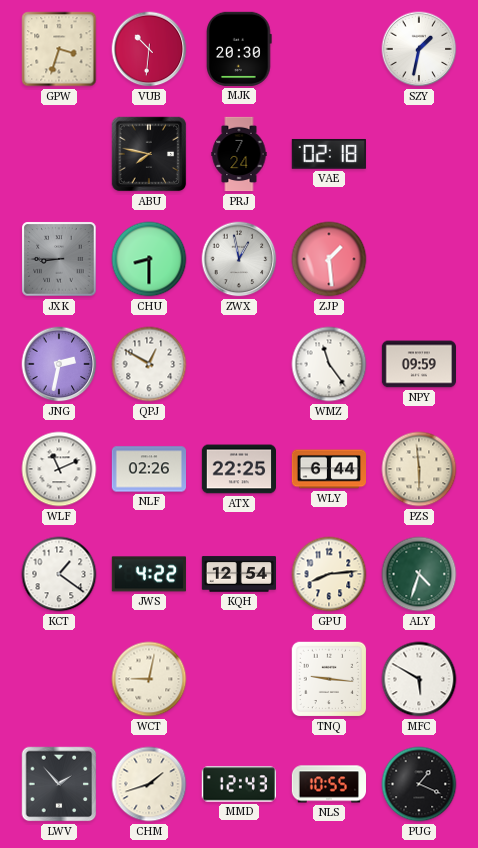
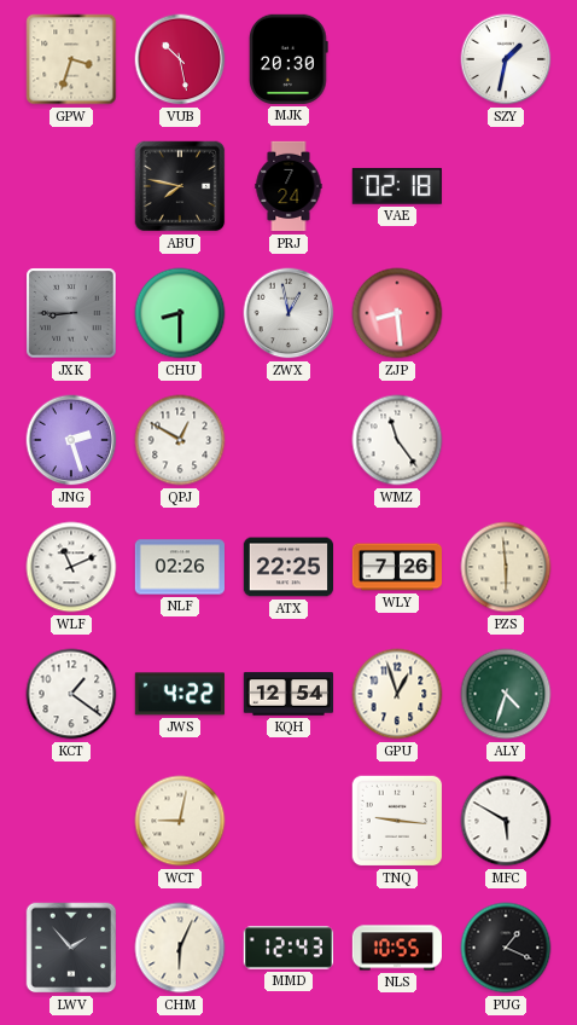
VUB: 10:31 -> 10:28
ZJP: 1:29 -> 8:29
JNG: 2:32 -> 2:27
NPY: 09:59 -> none
WLY: 6:44 -> 7:26
GPU: 8:14 -> 12:57
CHM: 1:42 -> 6:04
